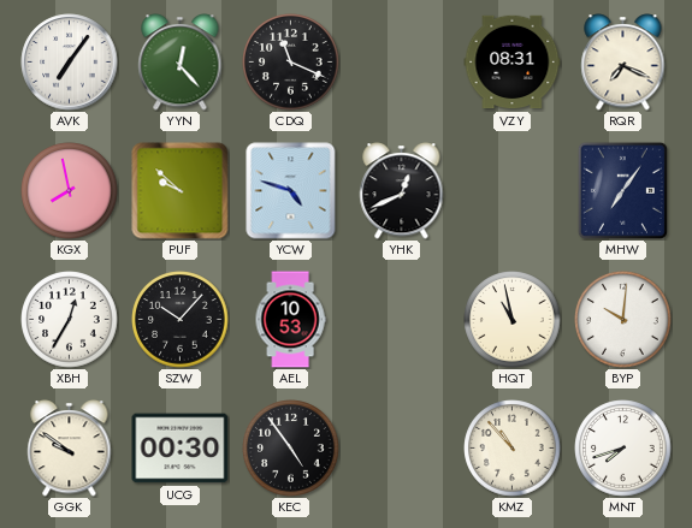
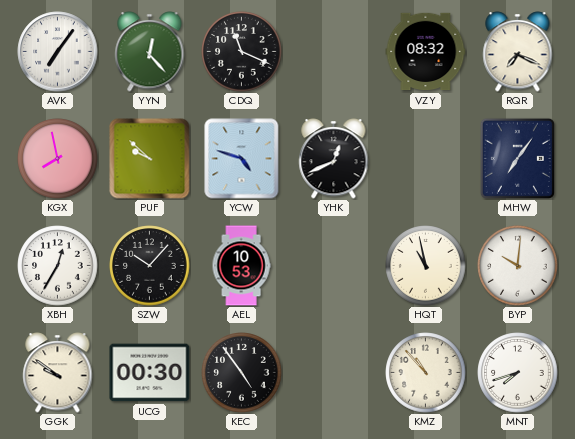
VZY: 08:31 -> 08:32
